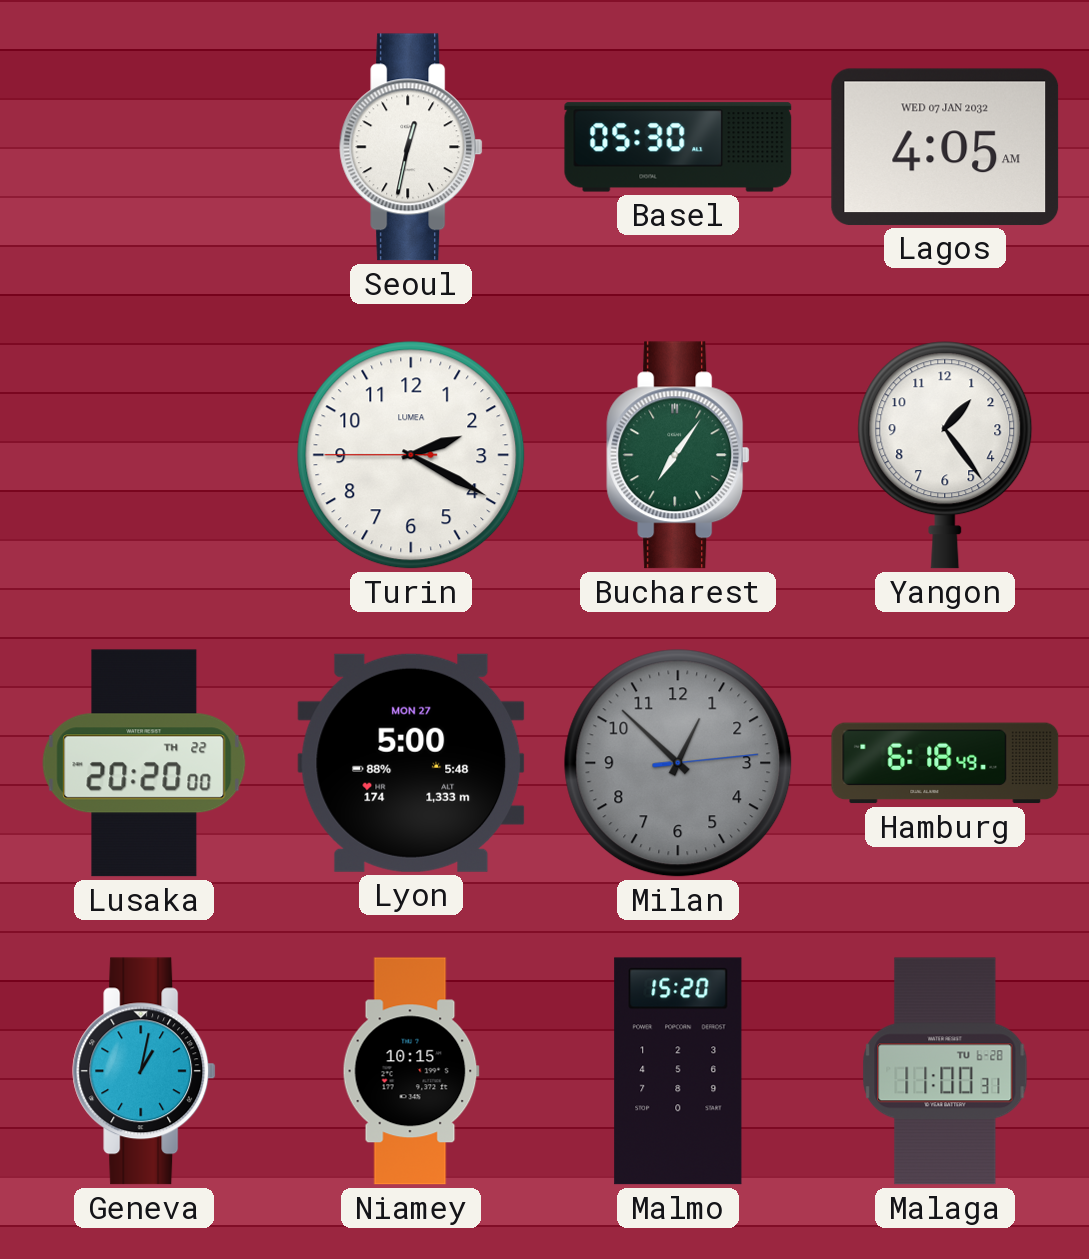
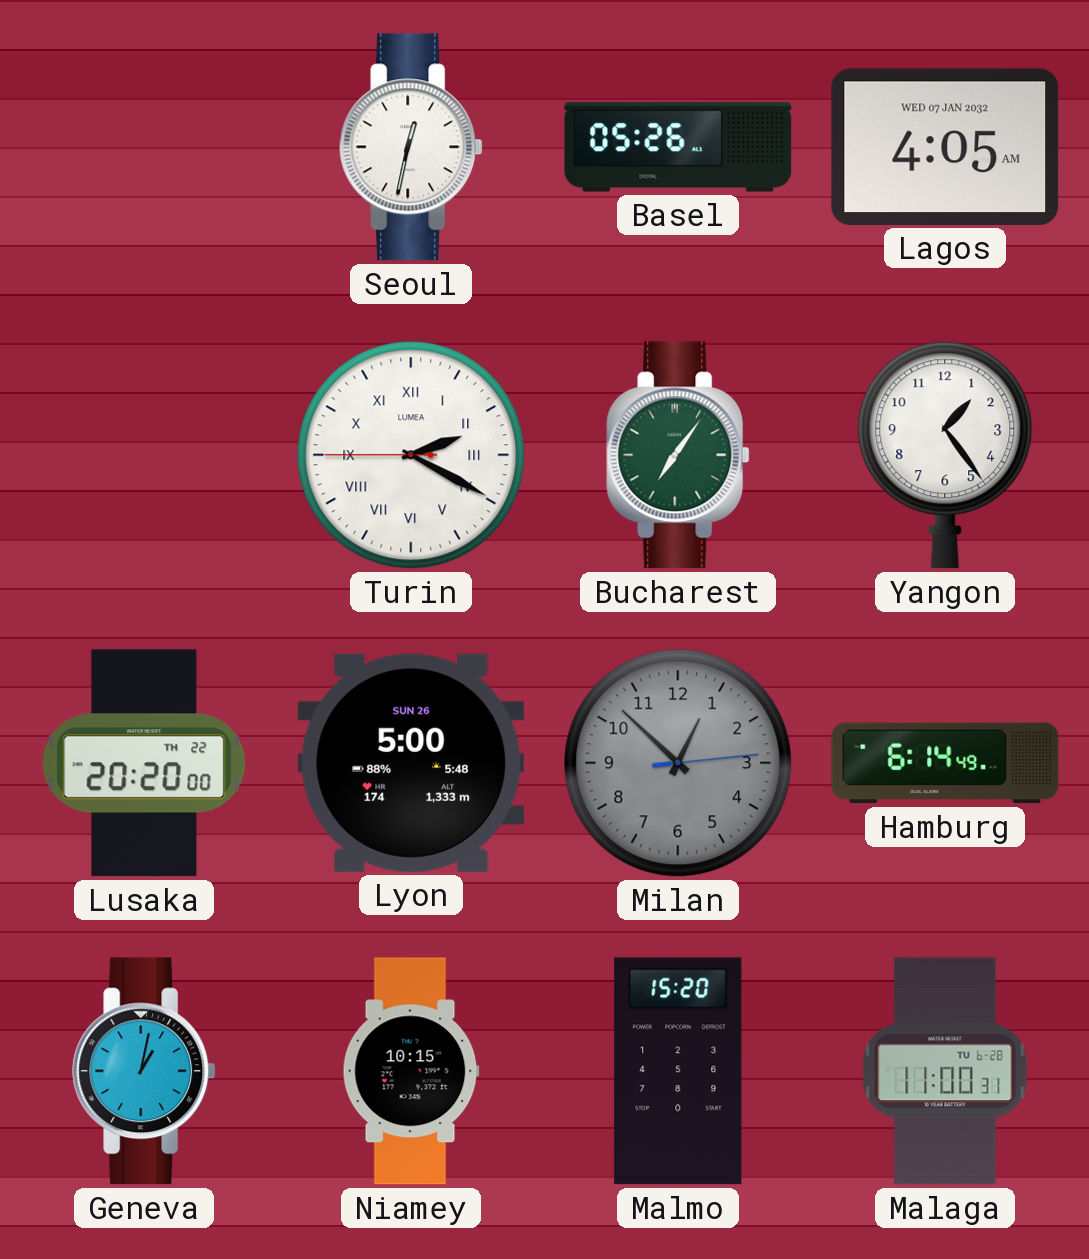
Basel: 05:30 -> 05:26
Turin numerals: Arabic -> Roman
Lyon date: MON 27 -> SUN 26
Hamburg: 6:18 -> 6:14
